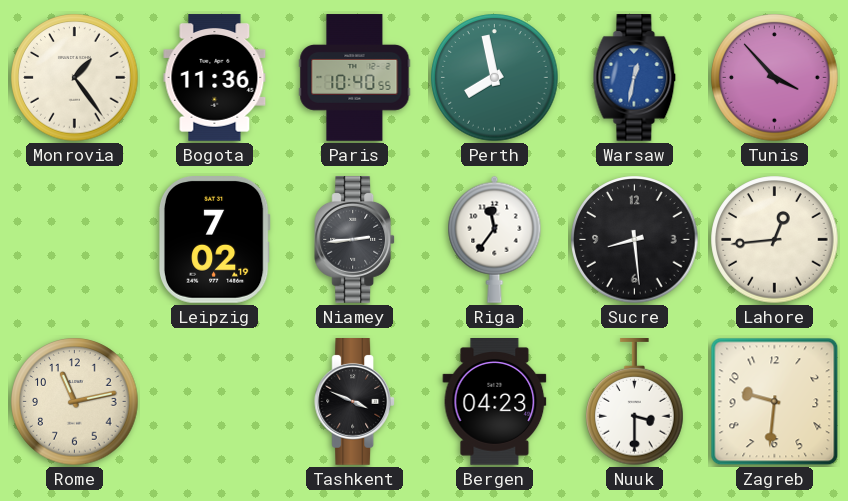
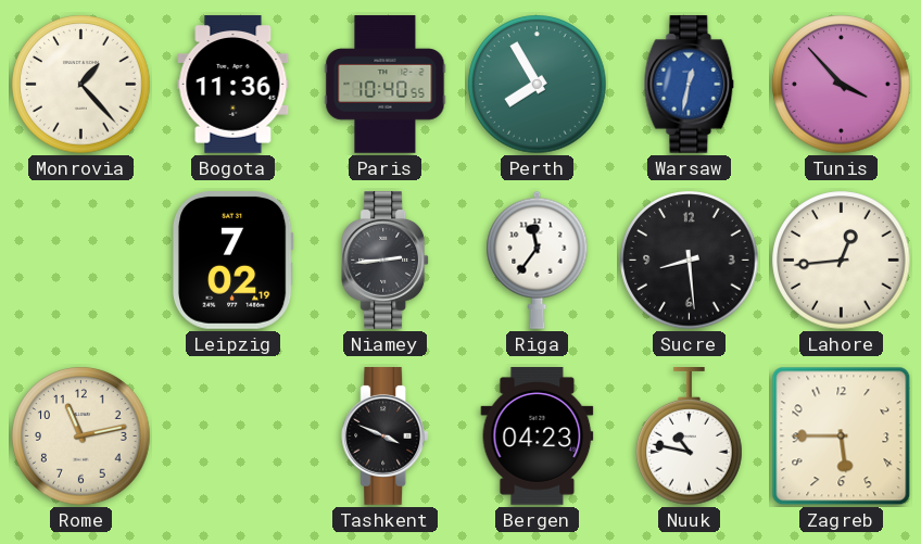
Monrovia: 1:24 -> 1:23
Perth: 7:58 -> 7:55
Nuuk: 3:30 -> 10:47
Zagreb: 9:31 -> 5:45
